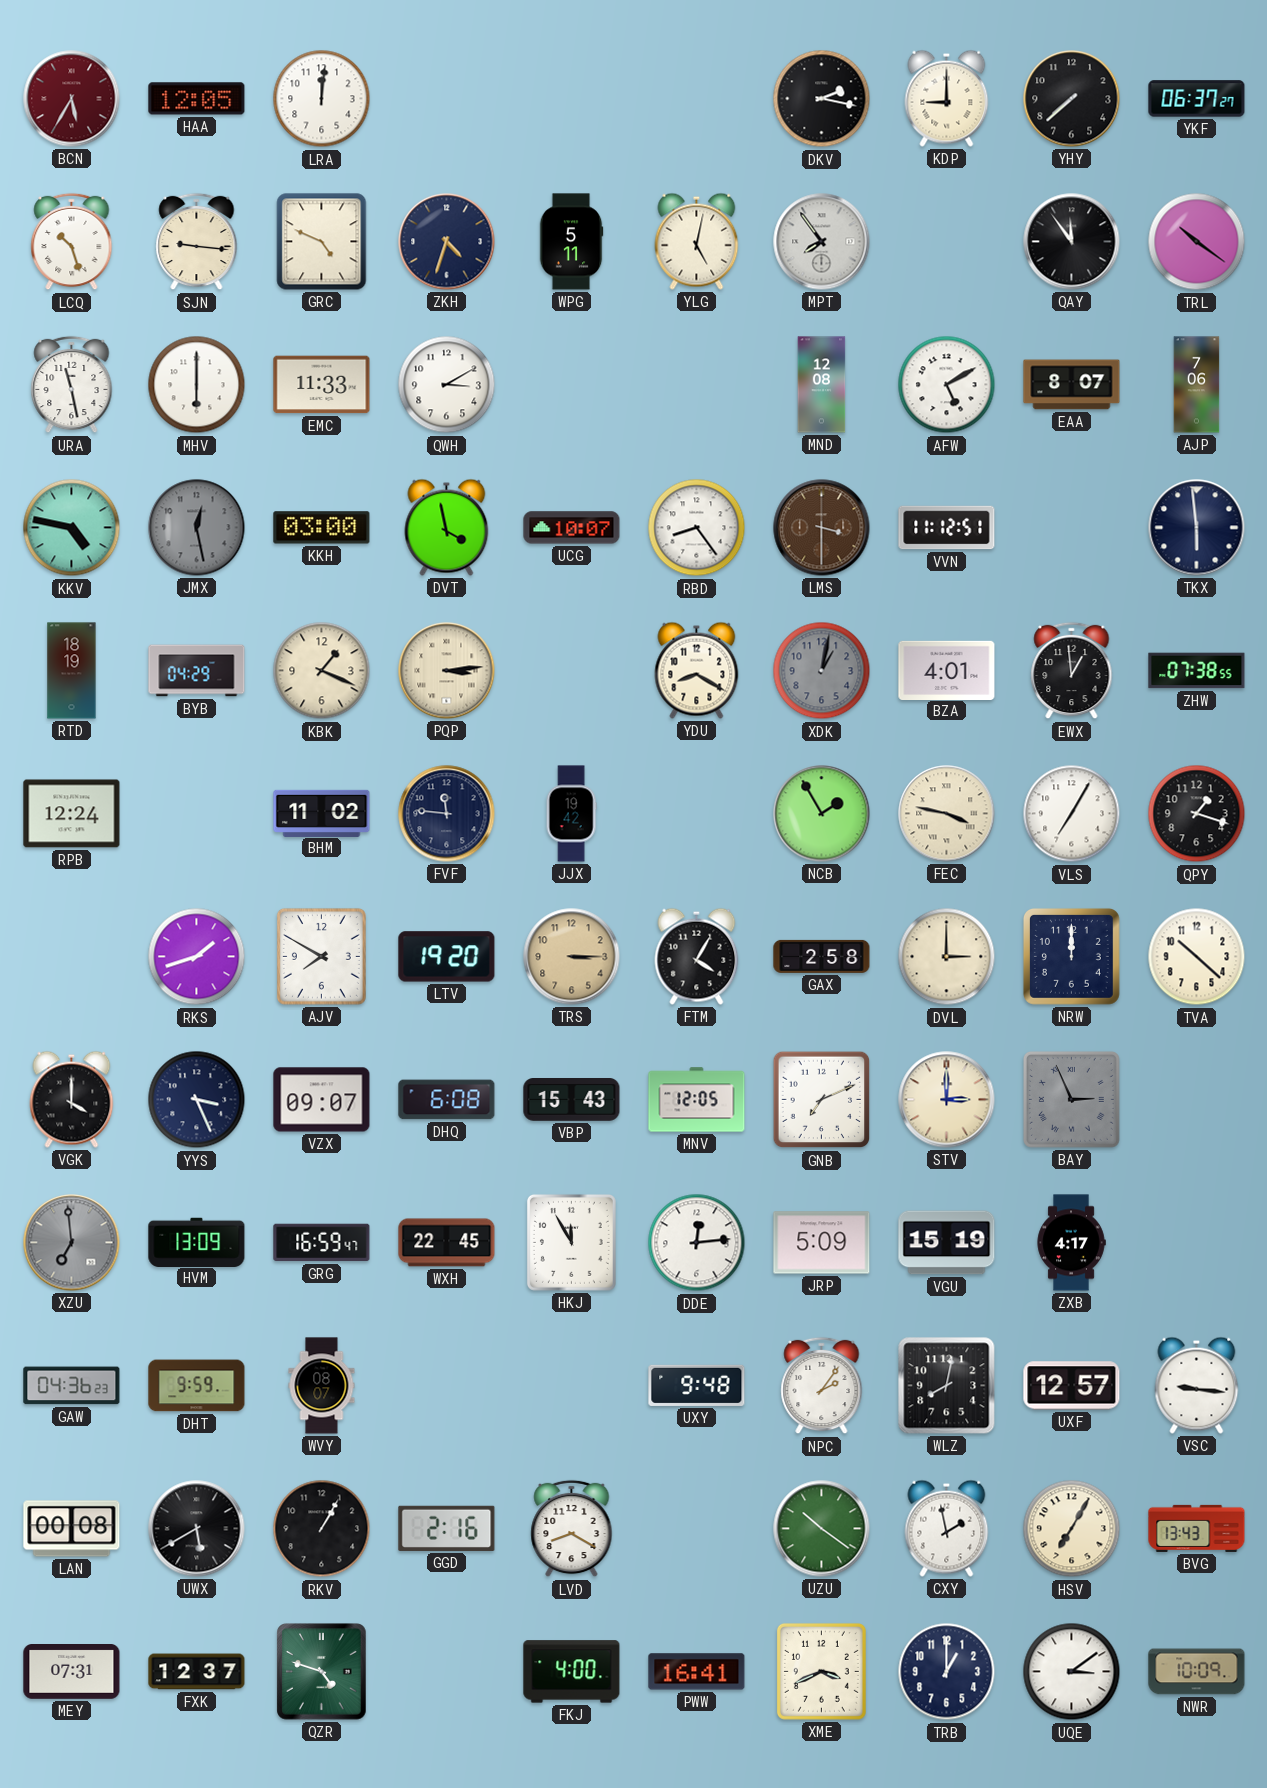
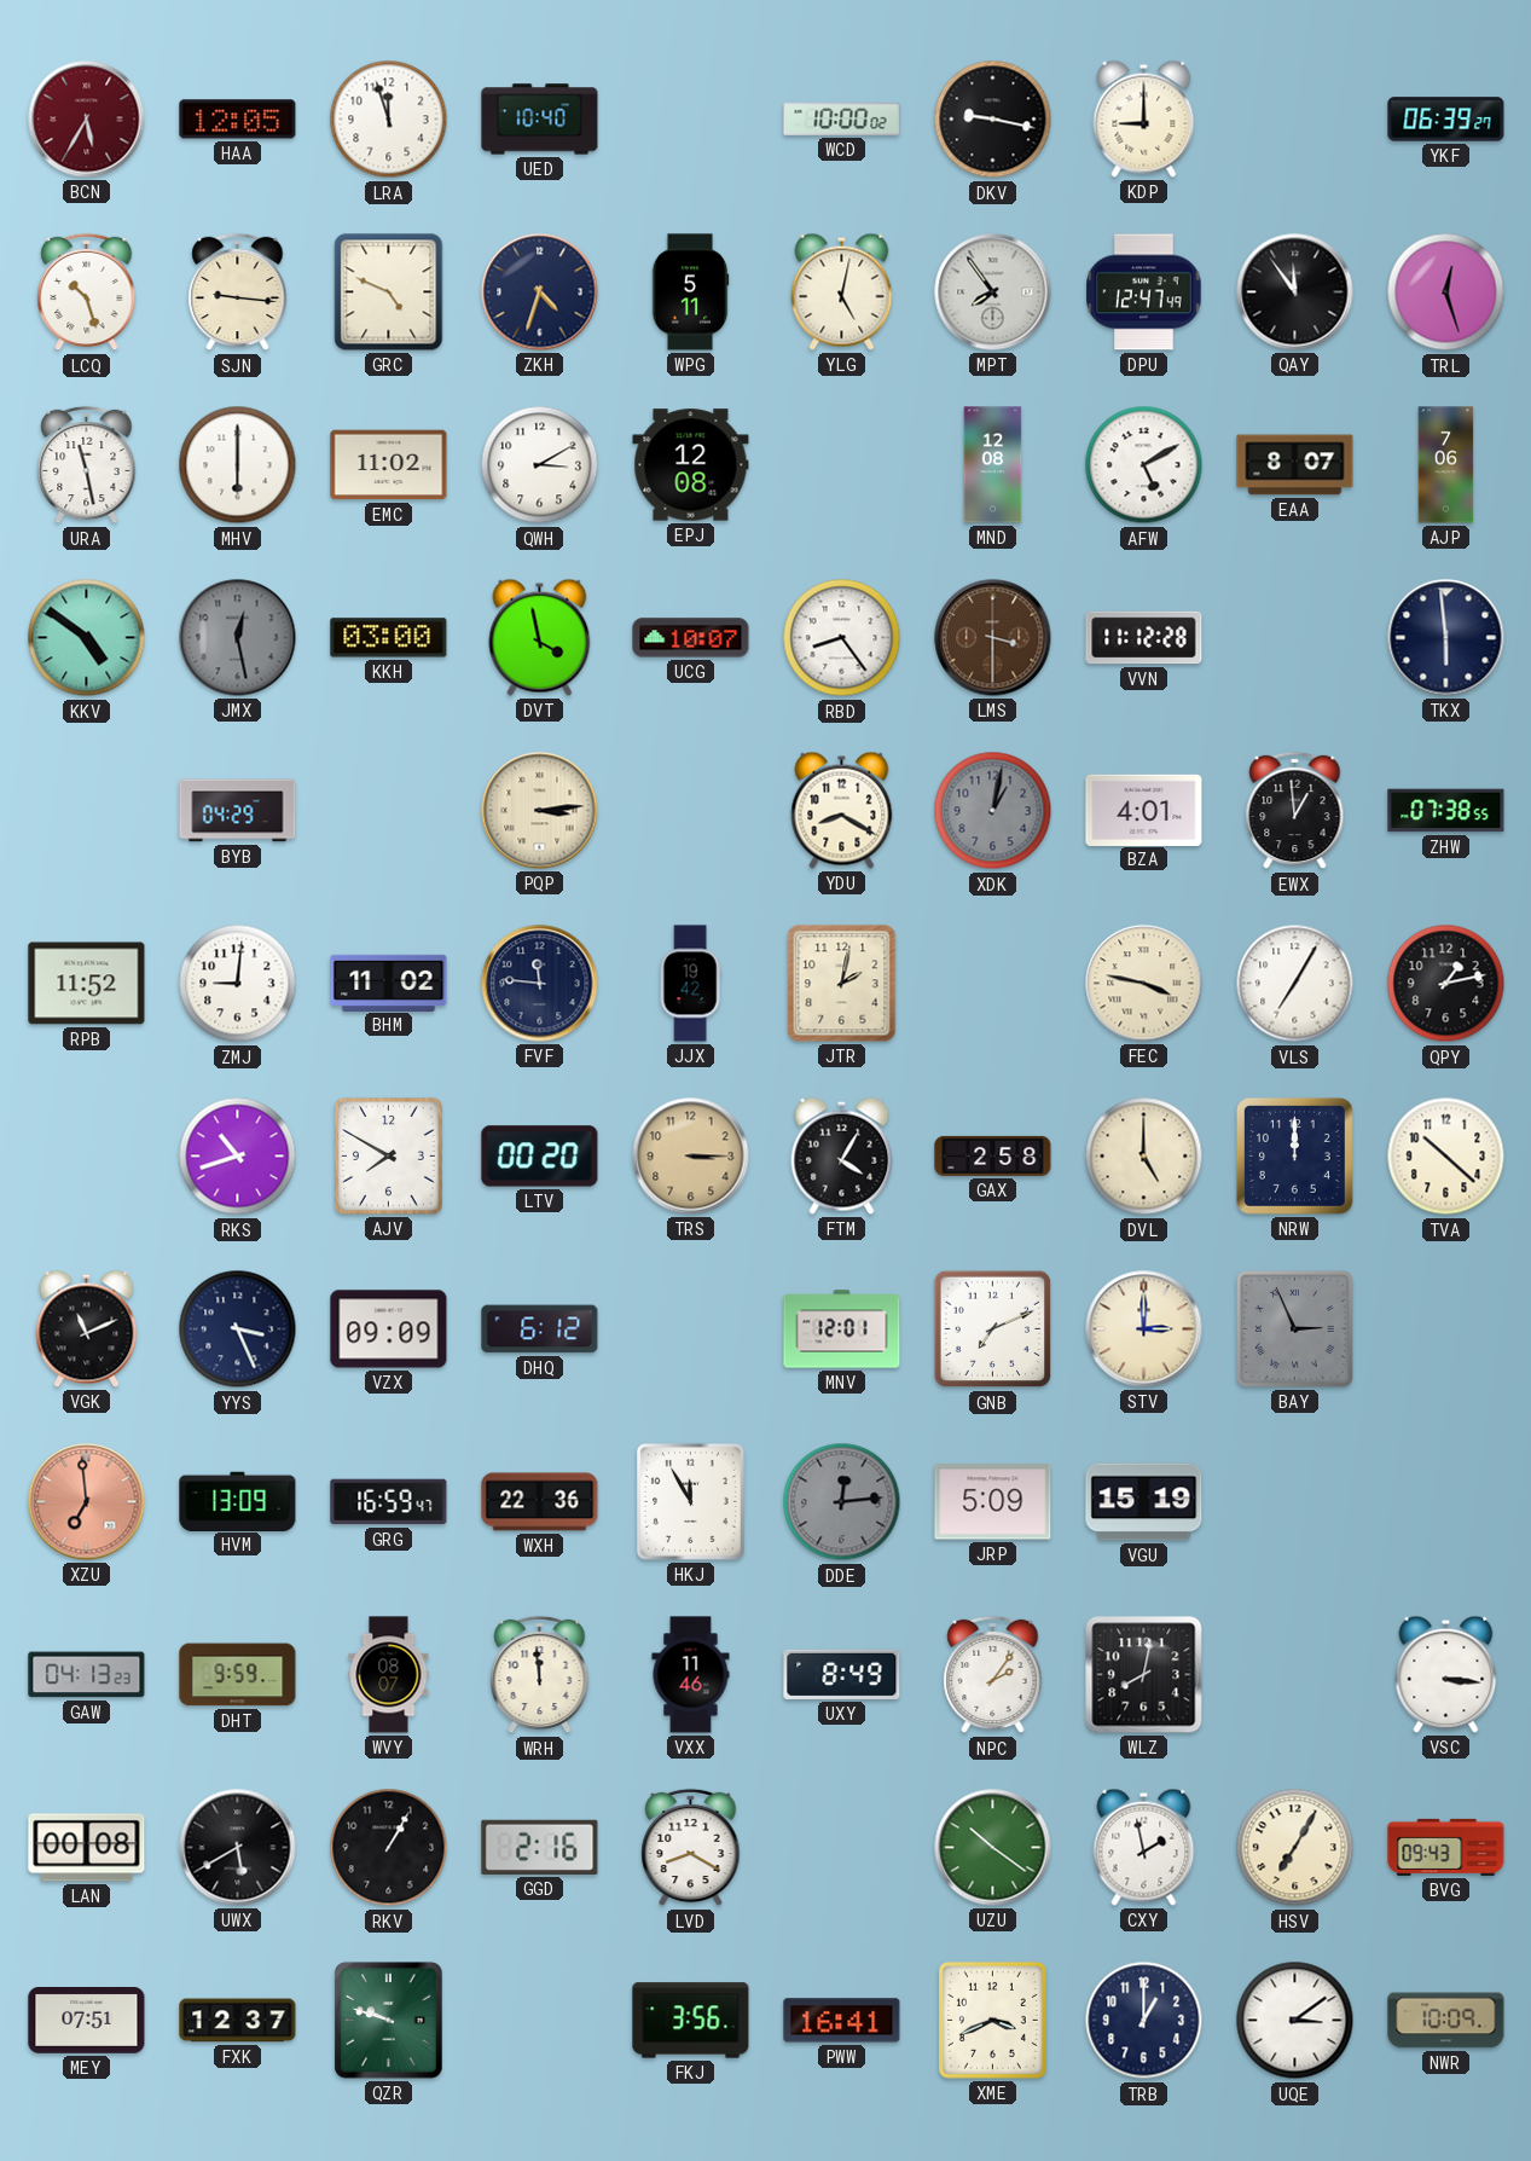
LRA: 12:01 -> 11:57
UED: none -> 10:40
WCD: none -> 10:00
DKV: 2:17 -> 9:17
YHY: 7:38 -> none
YKF: 06:37 -> 06:39
DPU: none -> 12:47
TRL: 10:21 -> 12:27
EMC: 11:33 -> 11:02
EPJ: none -> 12:08
KKV: 4:47 -> 4:51
VVN: 11:12:51 -> 11:12:28
RTD: 18:19 -> none
KBK: 1:19 -> none
RPB: 12:24 -> 11:52
ZMJ: none -> 9:01
JTR: none -> 2:02
NCB: 1:55 -> none
QPY: 1:18 -> 1:13
RKS: 1:42 -> 10:42
LTV: 19:20 -> 00:20
DVL: 3:00 -> 5:00
VGK: 4:00 -> 11:11
VZX: 09:07 -> 09:09
DHQ: 6:08 -> 6:12
VBP: 15:43 -> none
MNV: 12:05 -> 12:01
XZU dial: grey -> salmon
WXH: 22:45 -> 22:36
DDE dial: white -> grey
ZXB: 4:17 -> none
GAW: 04:36 -> 04:13
WRH: none -> 11:59
VXX: none -> 11:46
UXY: 9:48 -> 8:49
UXF: 12:57 -> none
VSC: 9:16 -> 3:16
BVG: 13:43 -> 09:43
MEY: 07:31 -> 07:51
QZR: 4:48 -> 9:48
FKJ: 4:00 -> 3:56
